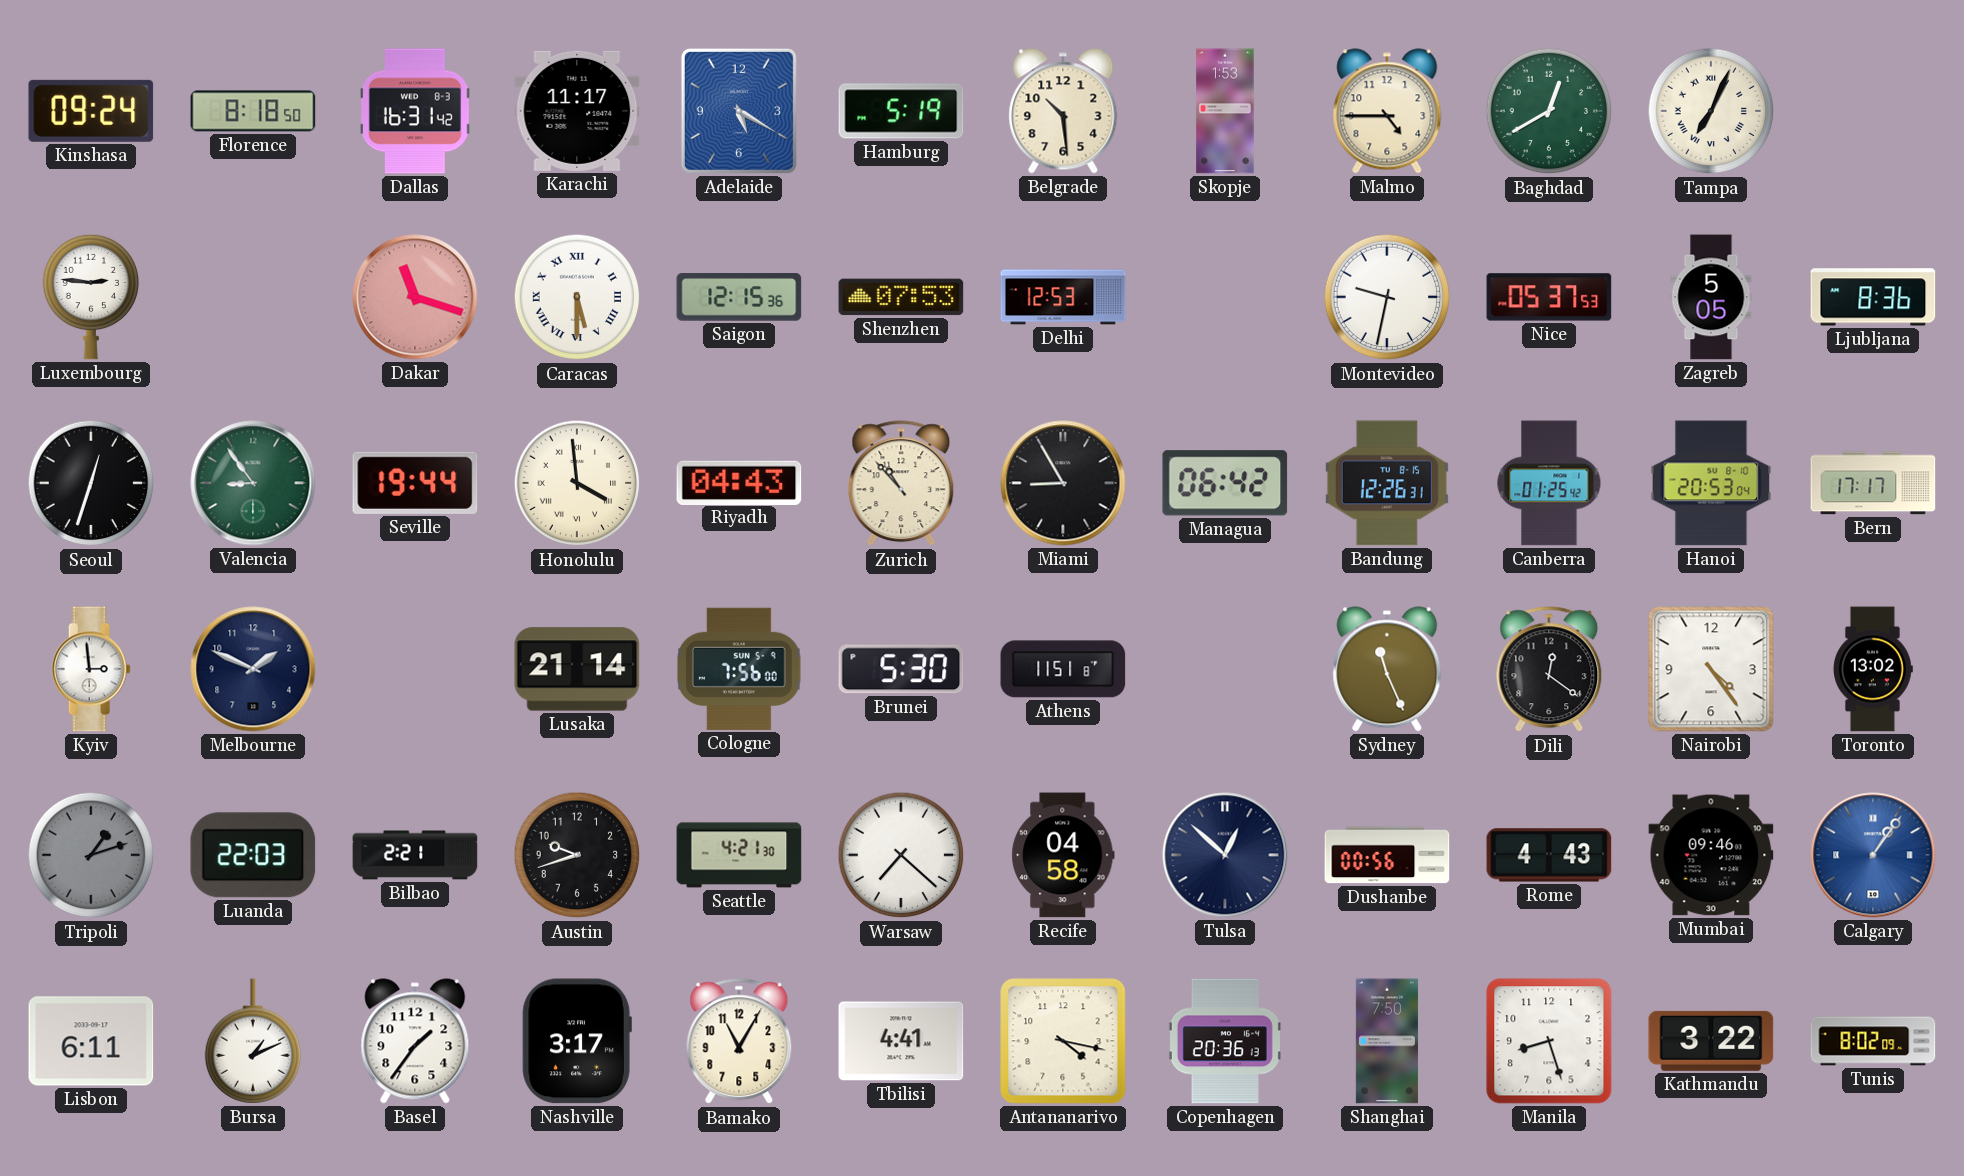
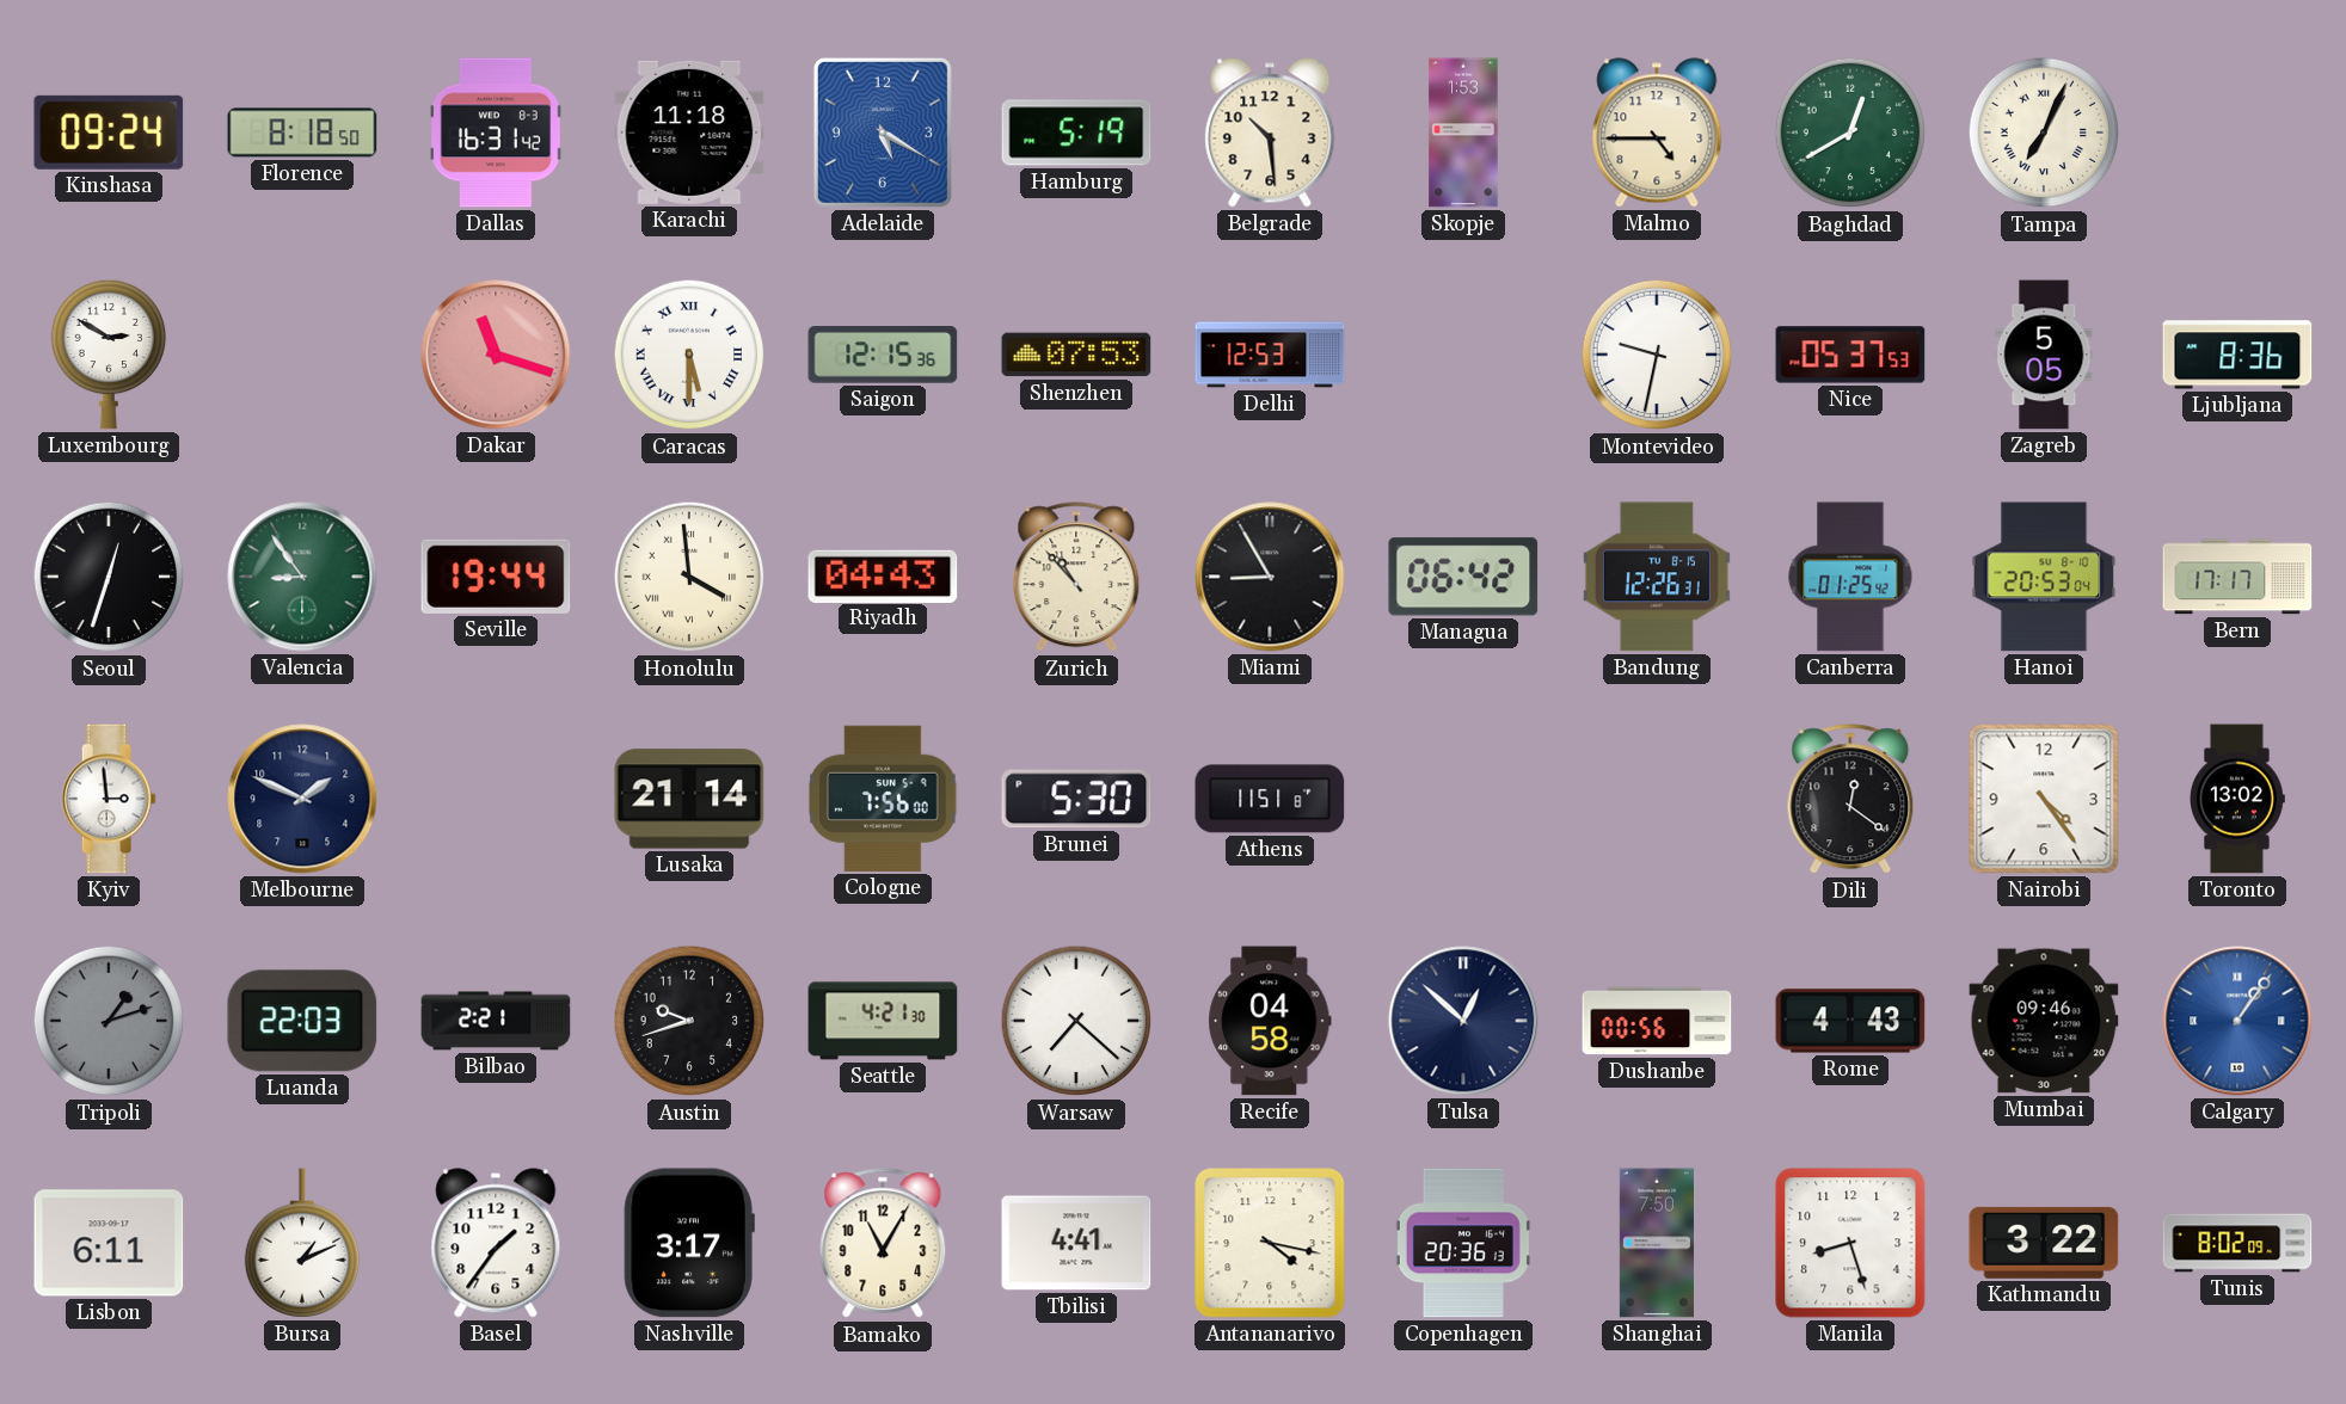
Karachi: 11:17 -> 11:18
Luxembourg: 2:46 -> 2:50
Sydney: 11:26 -> none
